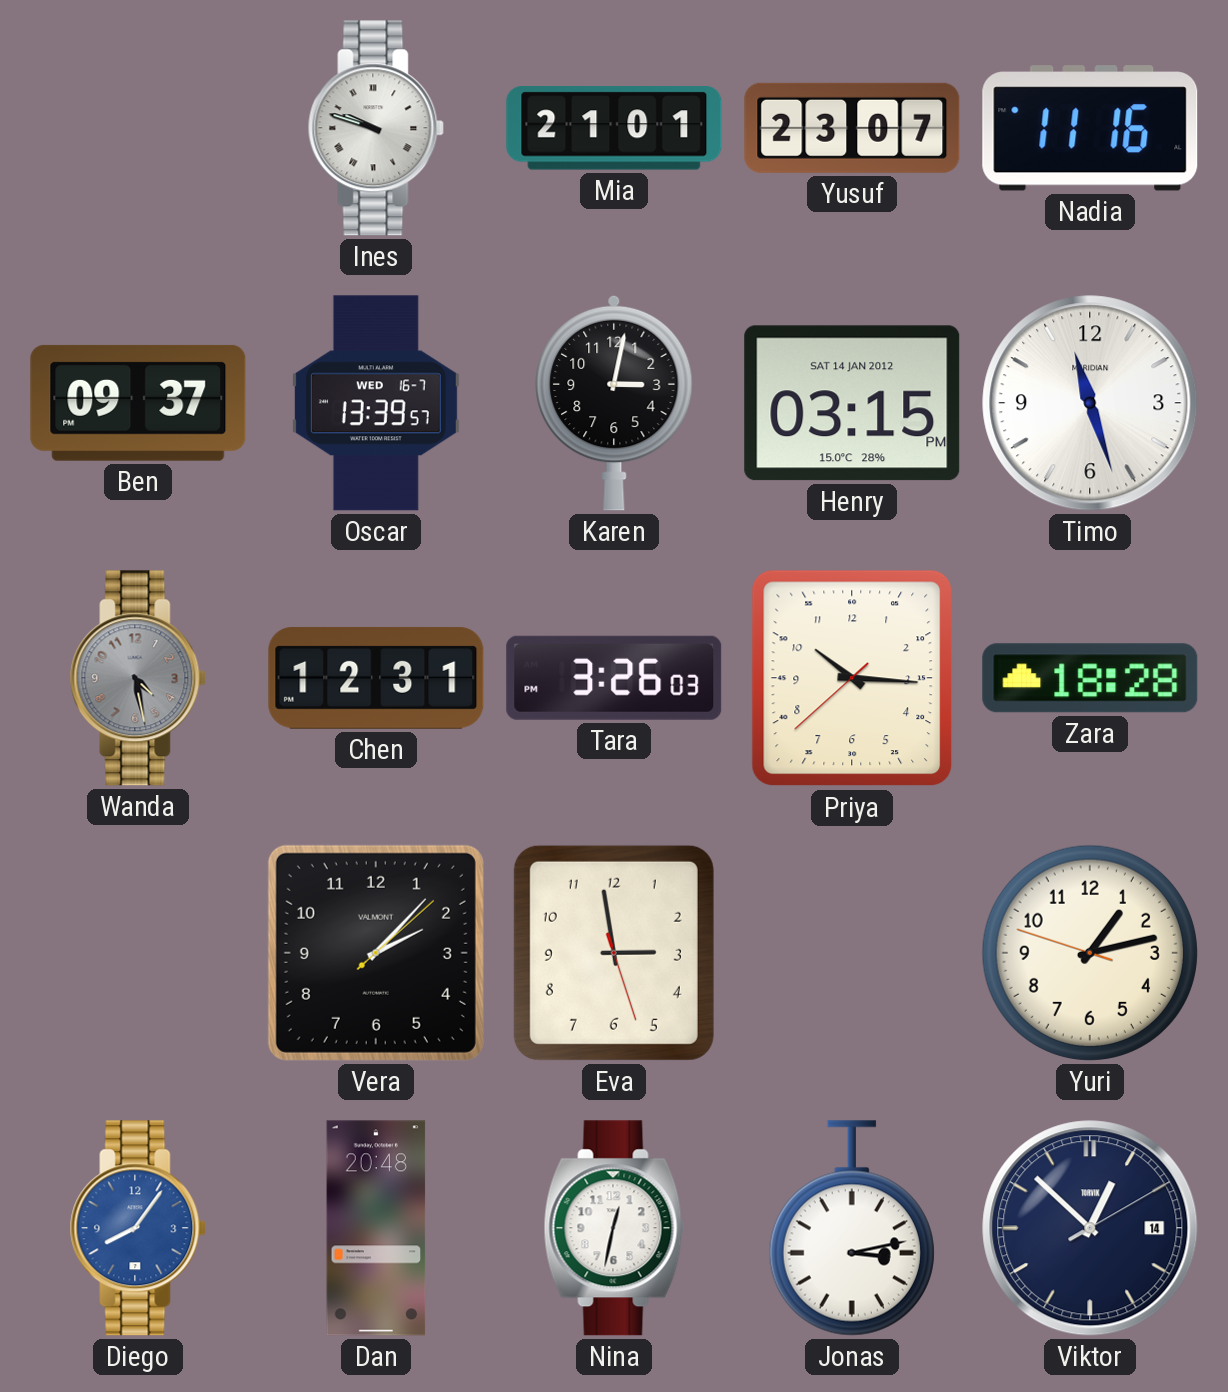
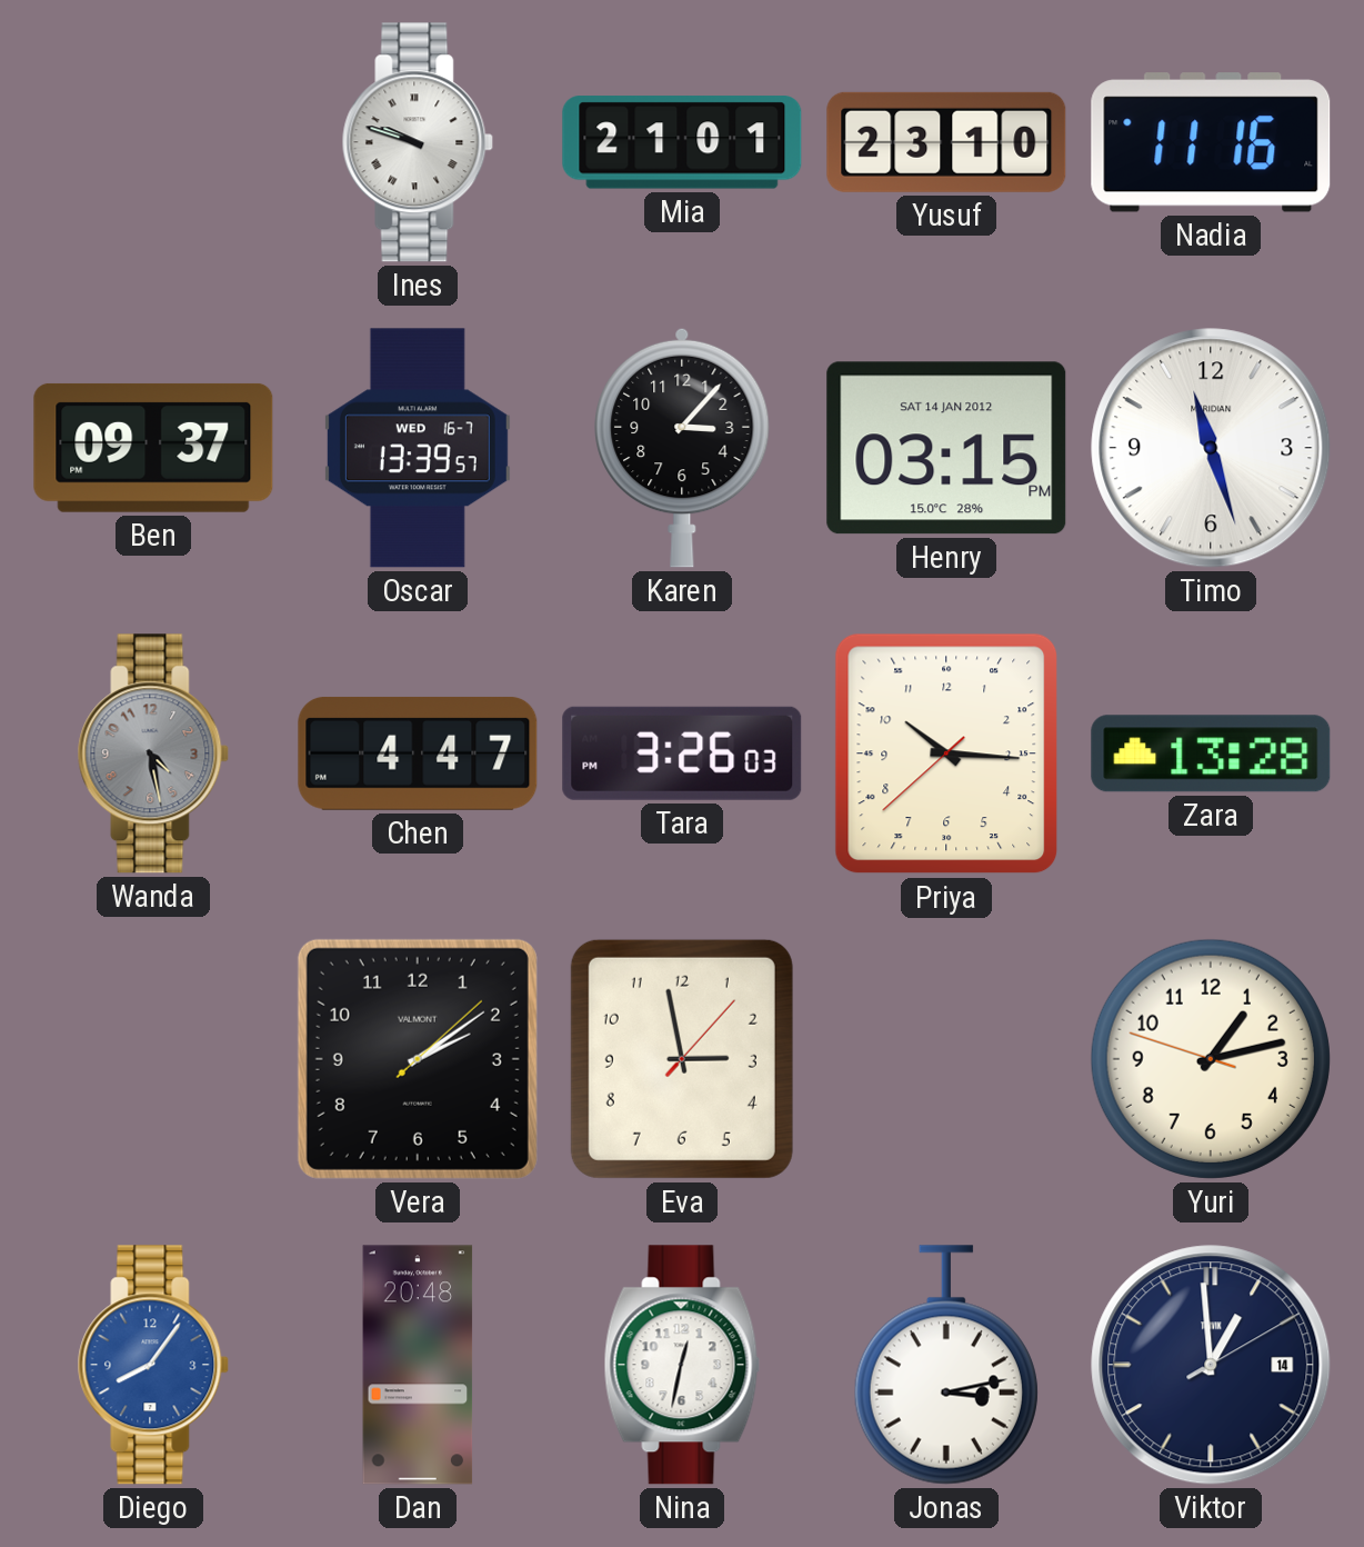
Yusuf: 23:07 -> 23:10
Karen: 3:02 -> 3:07
Chen: 12:31 -> 4:47
Zara: 18:28 -> 13:28
Vera: 2:07 -> 2:09
Eva: 2:58:27 -> 2:58:07
Viktor: 12:52 -> 12:59
